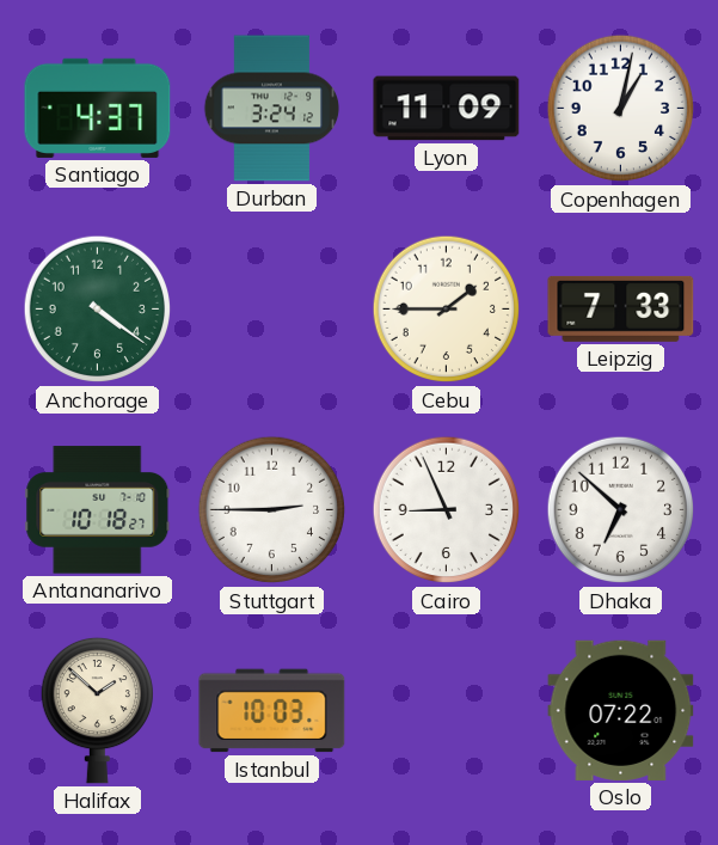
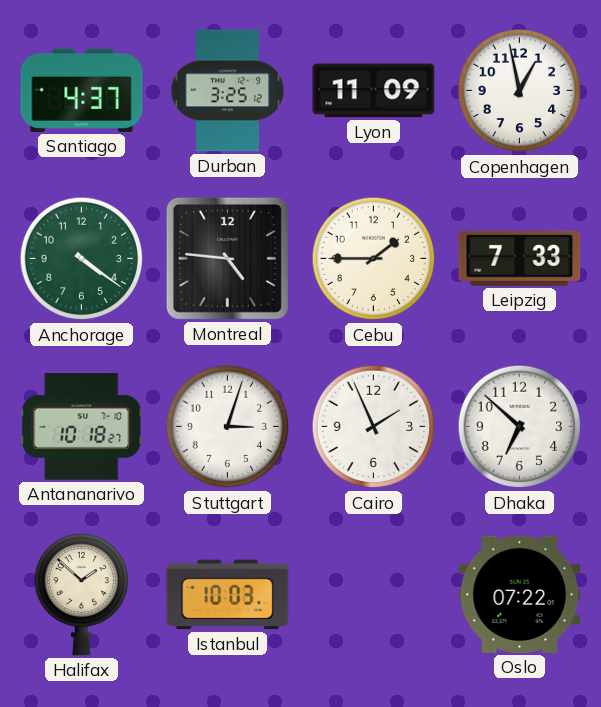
Durban: 3:24 -> 3:25
Copenhagen: 1:02 -> 12:58
Montreal: none -> 4:46
Stuttgart: 2:45 -> 3:03
Cairo: 8:56 -> 1:56
